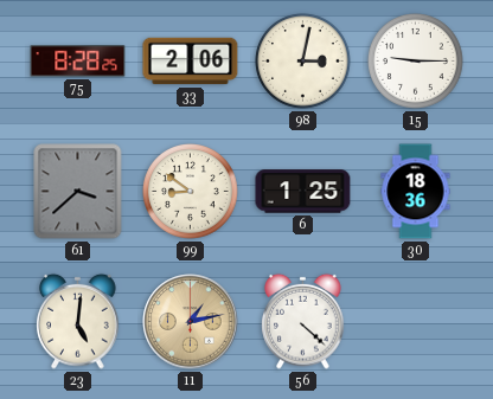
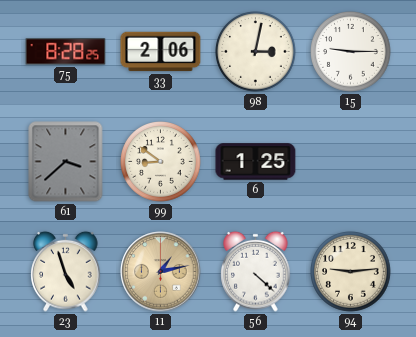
30: 18:36 -> none
23: 5:01 -> 4:57
94: none -> 9:14
